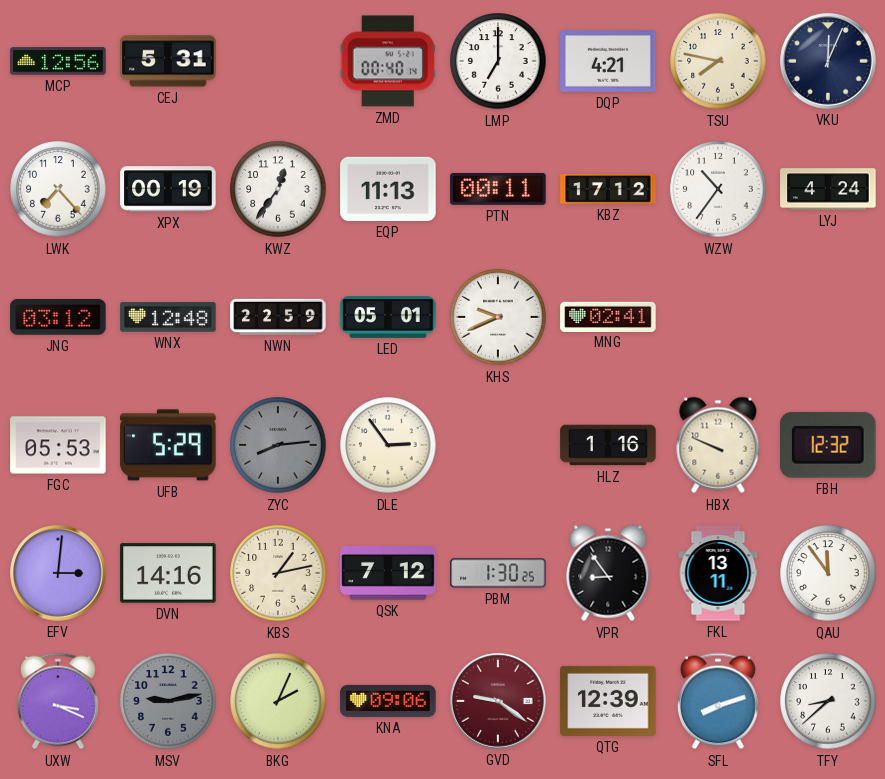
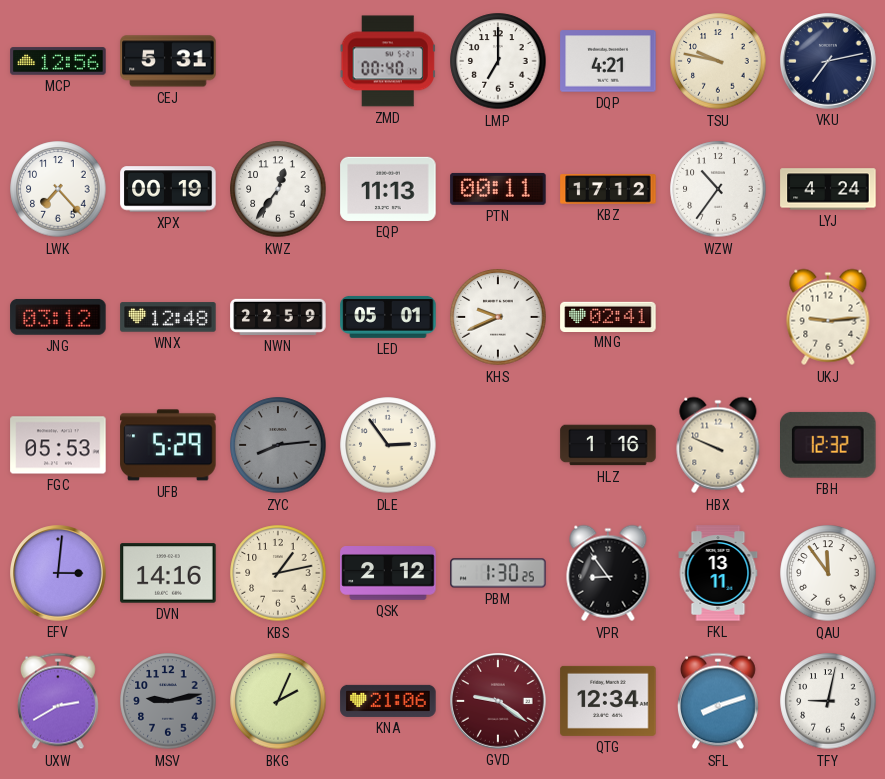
TSU: 7:47 -> 9:47
VKU: 12:04 -> 7:13
UKJ: none -> 9:14
QSK: 7:12 -> 2:12
UXW: 3:19 -> 2:40
KNA: 09:06 -> 21:06
QTG: 12:39 -> 12:34
TFY: 8:38 -> 9:02
